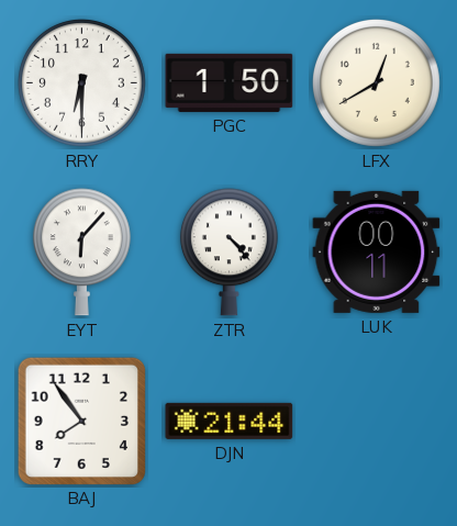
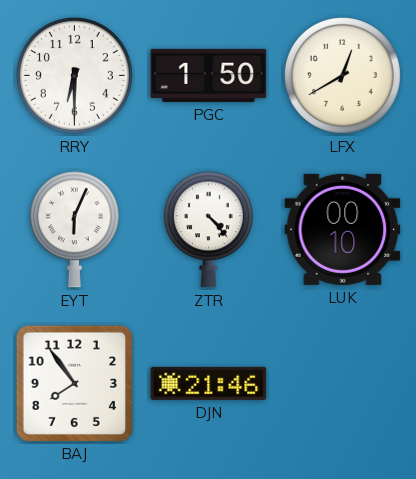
EYT: 6:07 -> 6:04
LUK: 00:11 -> 00:10
DJN: 21:44 -> 21:46
